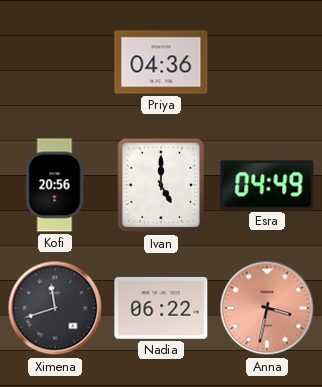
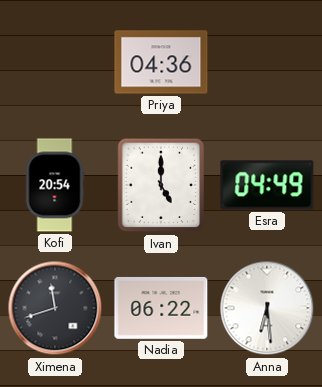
Kofi: 20:56 -> 20:54
Anna: 3:32 -> 6:29
Anna dial: salmon -> white
